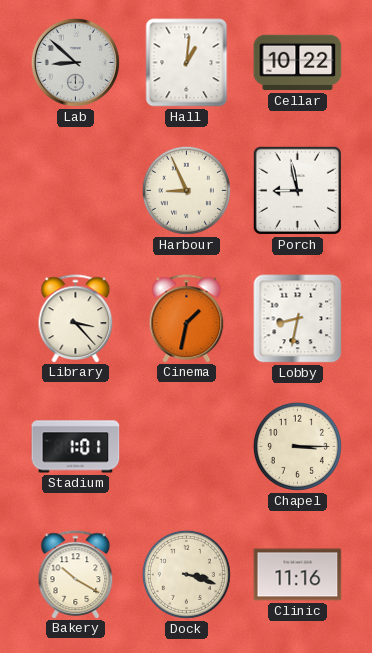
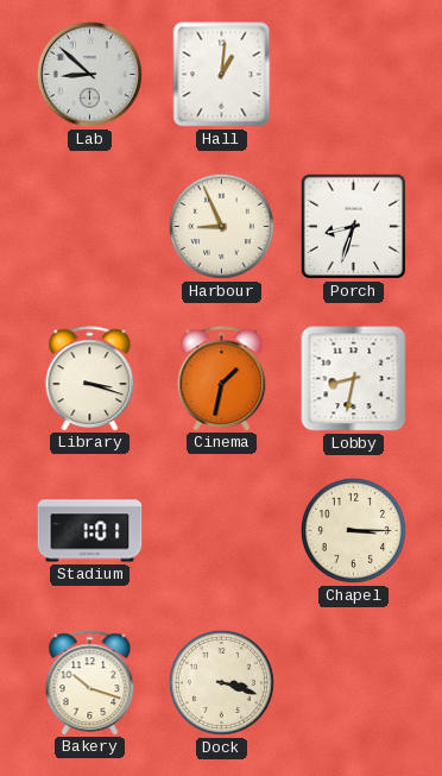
Cellar: 10:22 -> none
Porch: 8:58 -> 8:33
Library: 3:23 -> 3:18
Bakery: 10:20 -> 10:18
Clinic: 11:16 -> none
